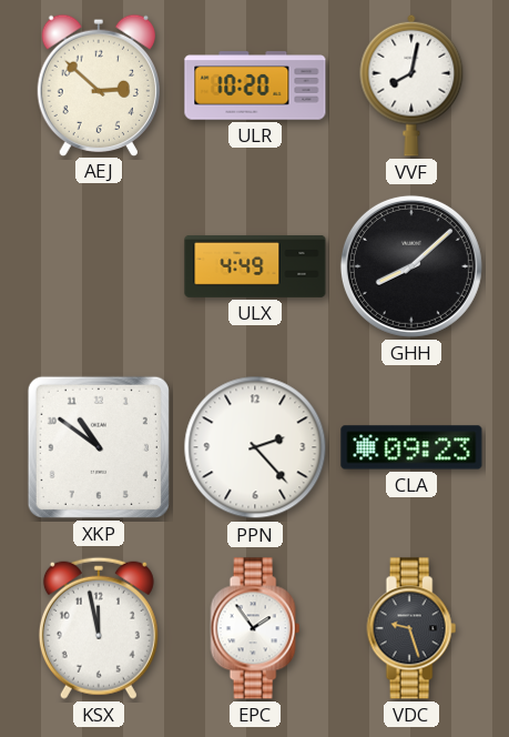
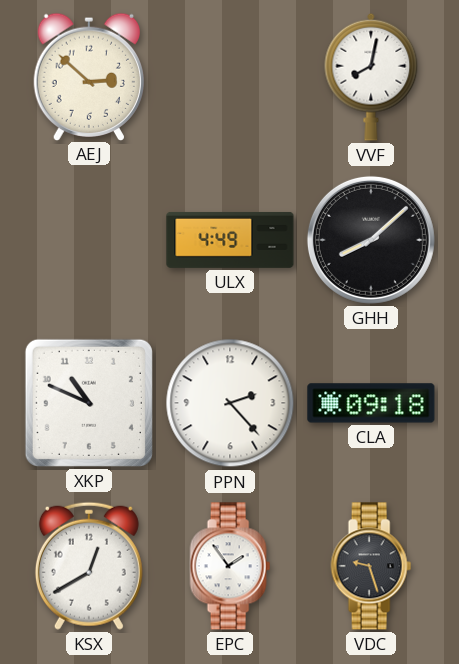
ULR: 10:20 -> none
XKP: 10:51 -> 10:49
CLA: 09:23 -> 09:18
KSX: 11:58 -> 12:40
